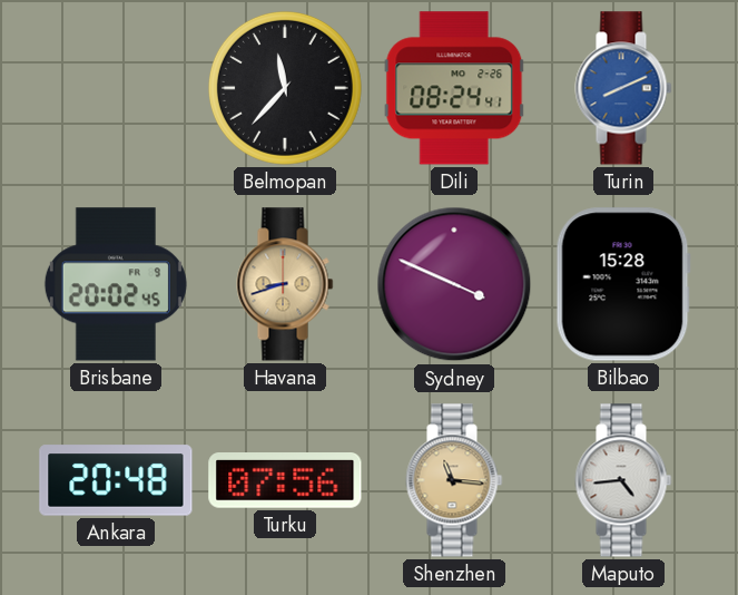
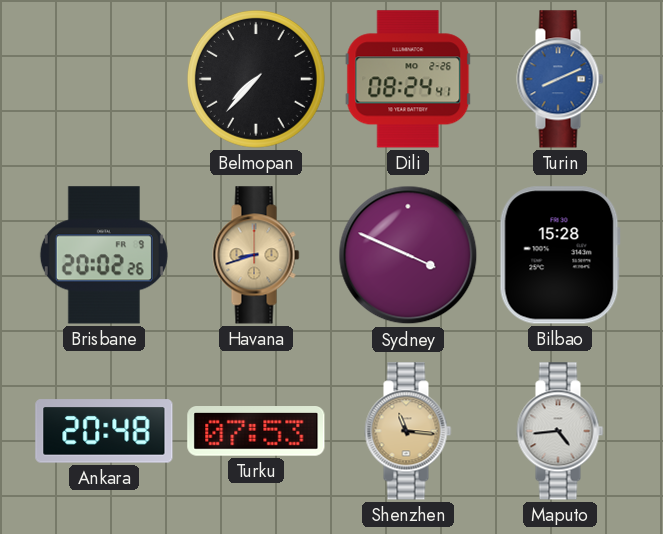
Belmopan: 11:37 -> 7:37
Brisbane: 20:02:45 -> 20:02:26
Turku: 07:56 -> 07:53
